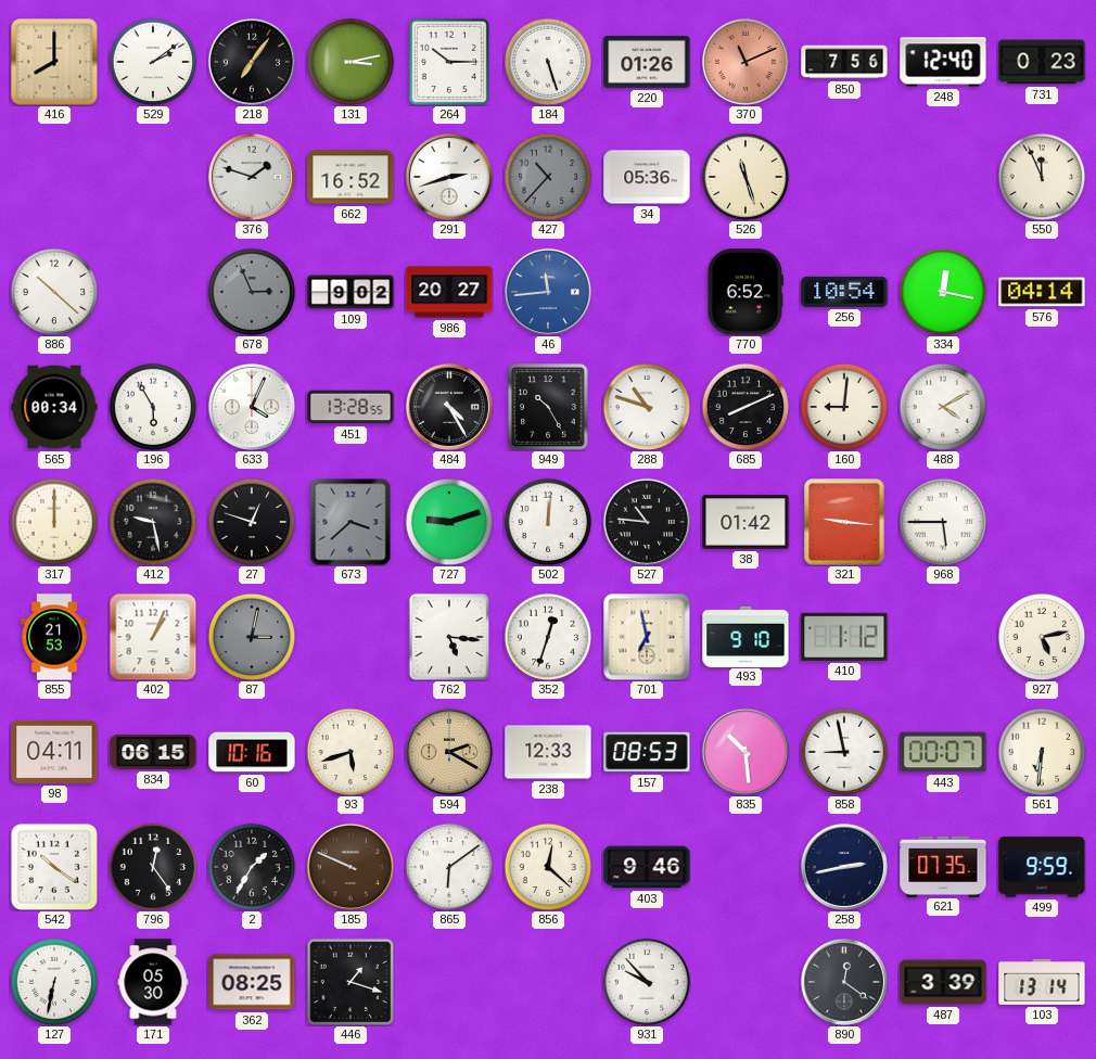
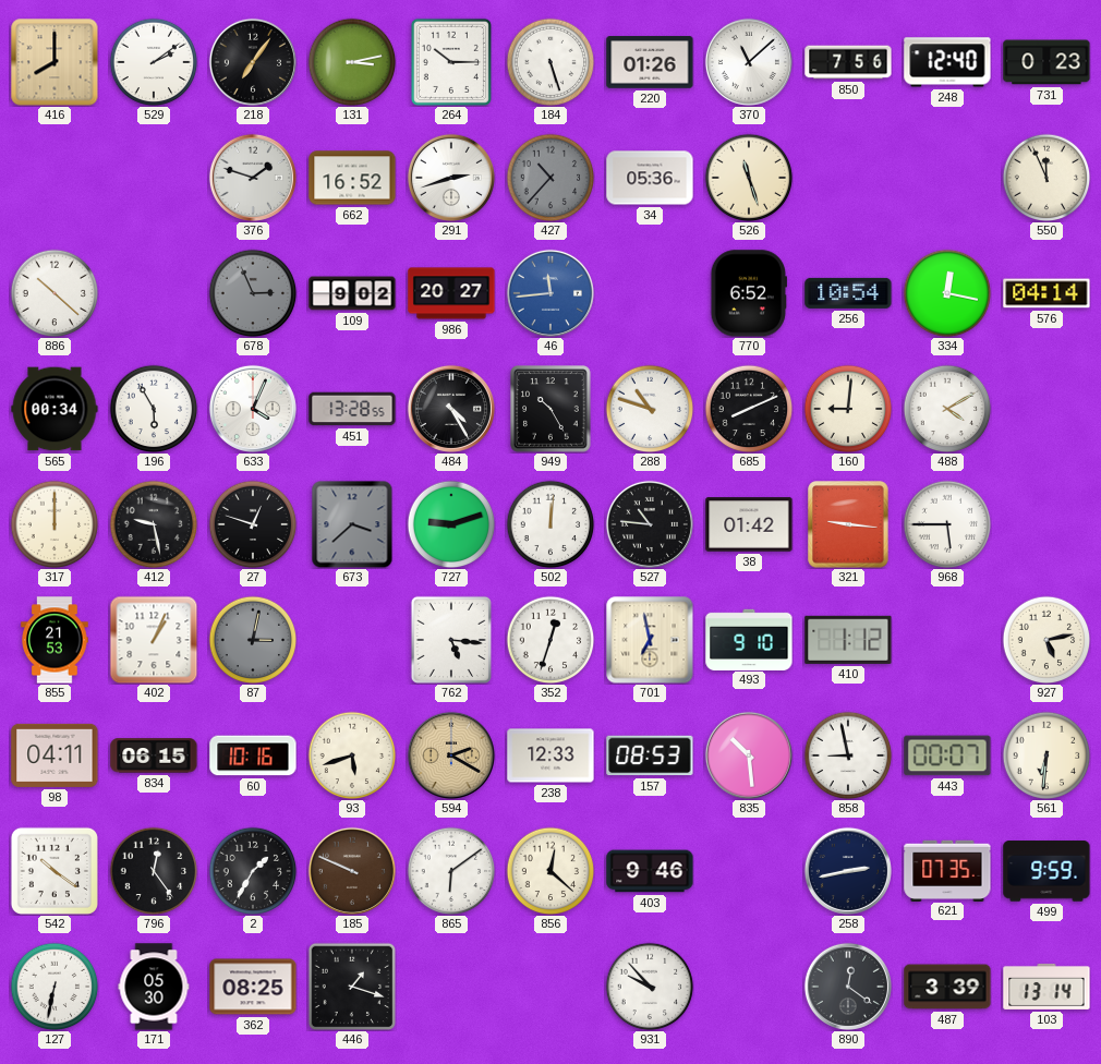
370: 11:11 -> 11:08
370 dial: salmon -> white
